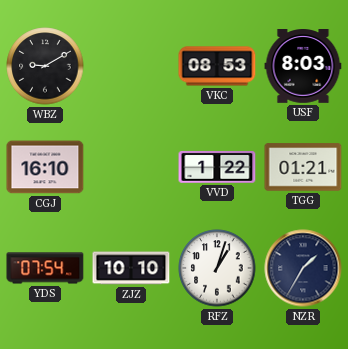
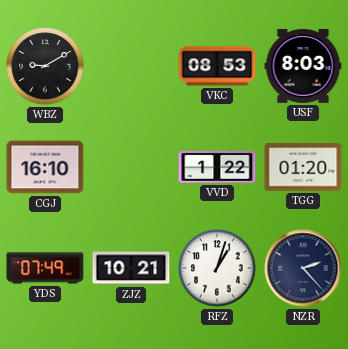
TGG: 01:21 -> 01:20
YDS: 07:54 -> 07:49
ZJZ: 10:10 -> 10:21
NZR: 1:35 -> 2:23
